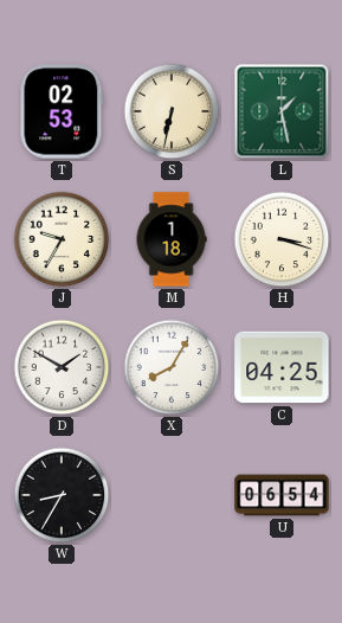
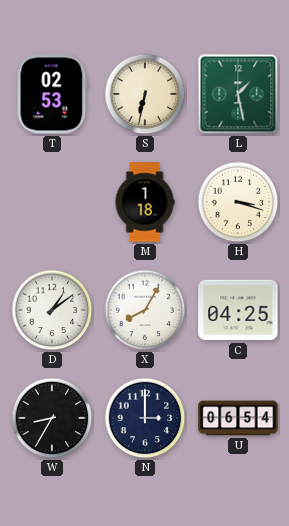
J: 9:35 -> none
D: 1:50 -> 1:09
N: none -> 3:00
